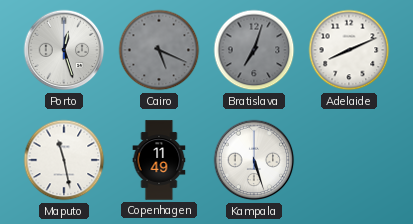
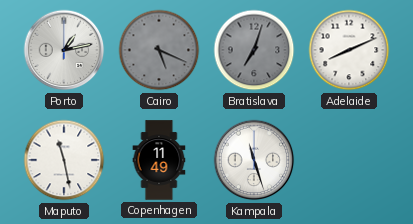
Porto: 12:27 -> 1:13
Kampala: 5:27 -> 11:27
